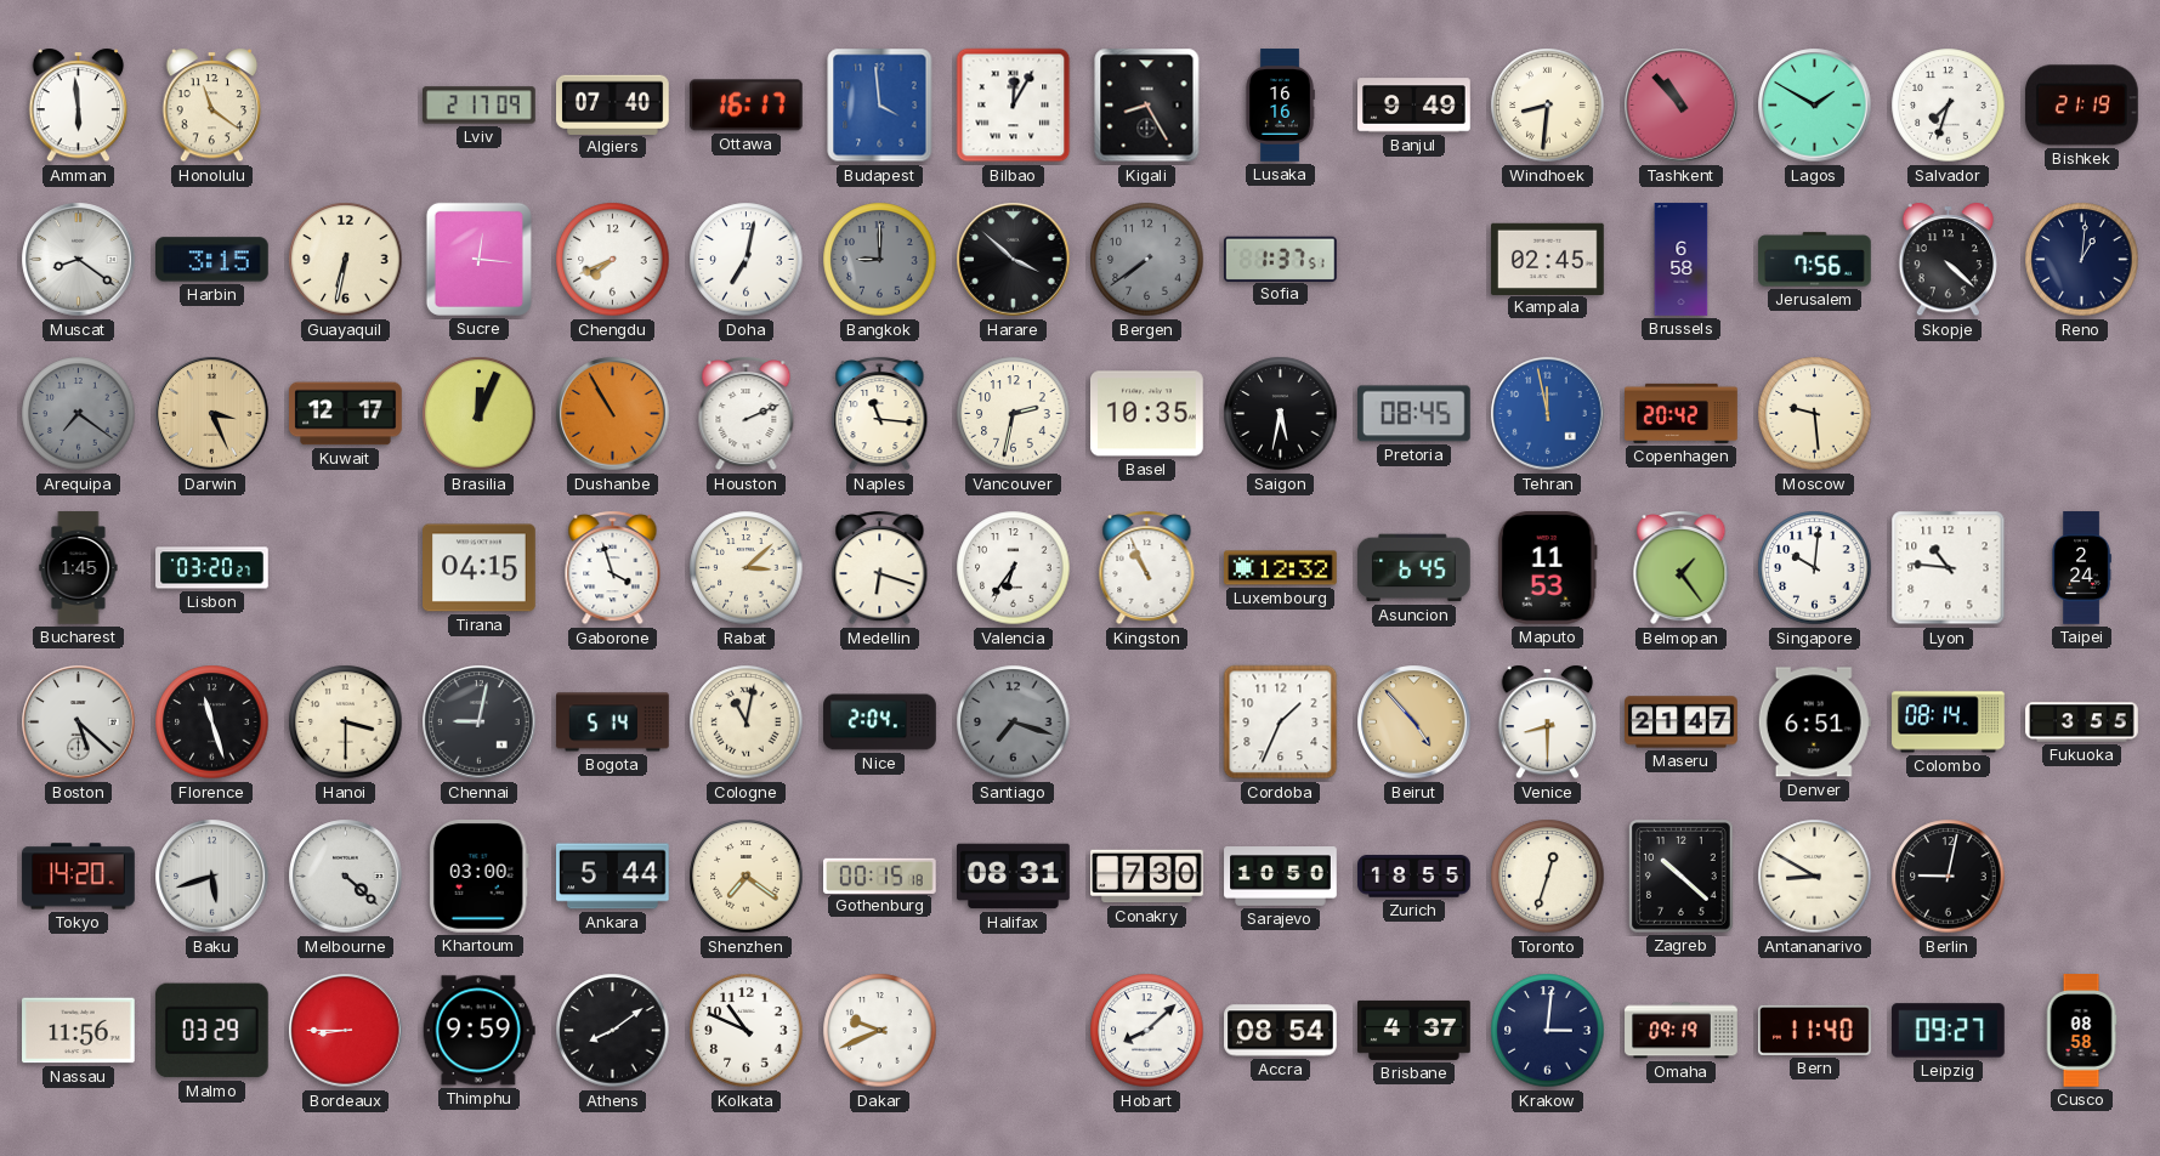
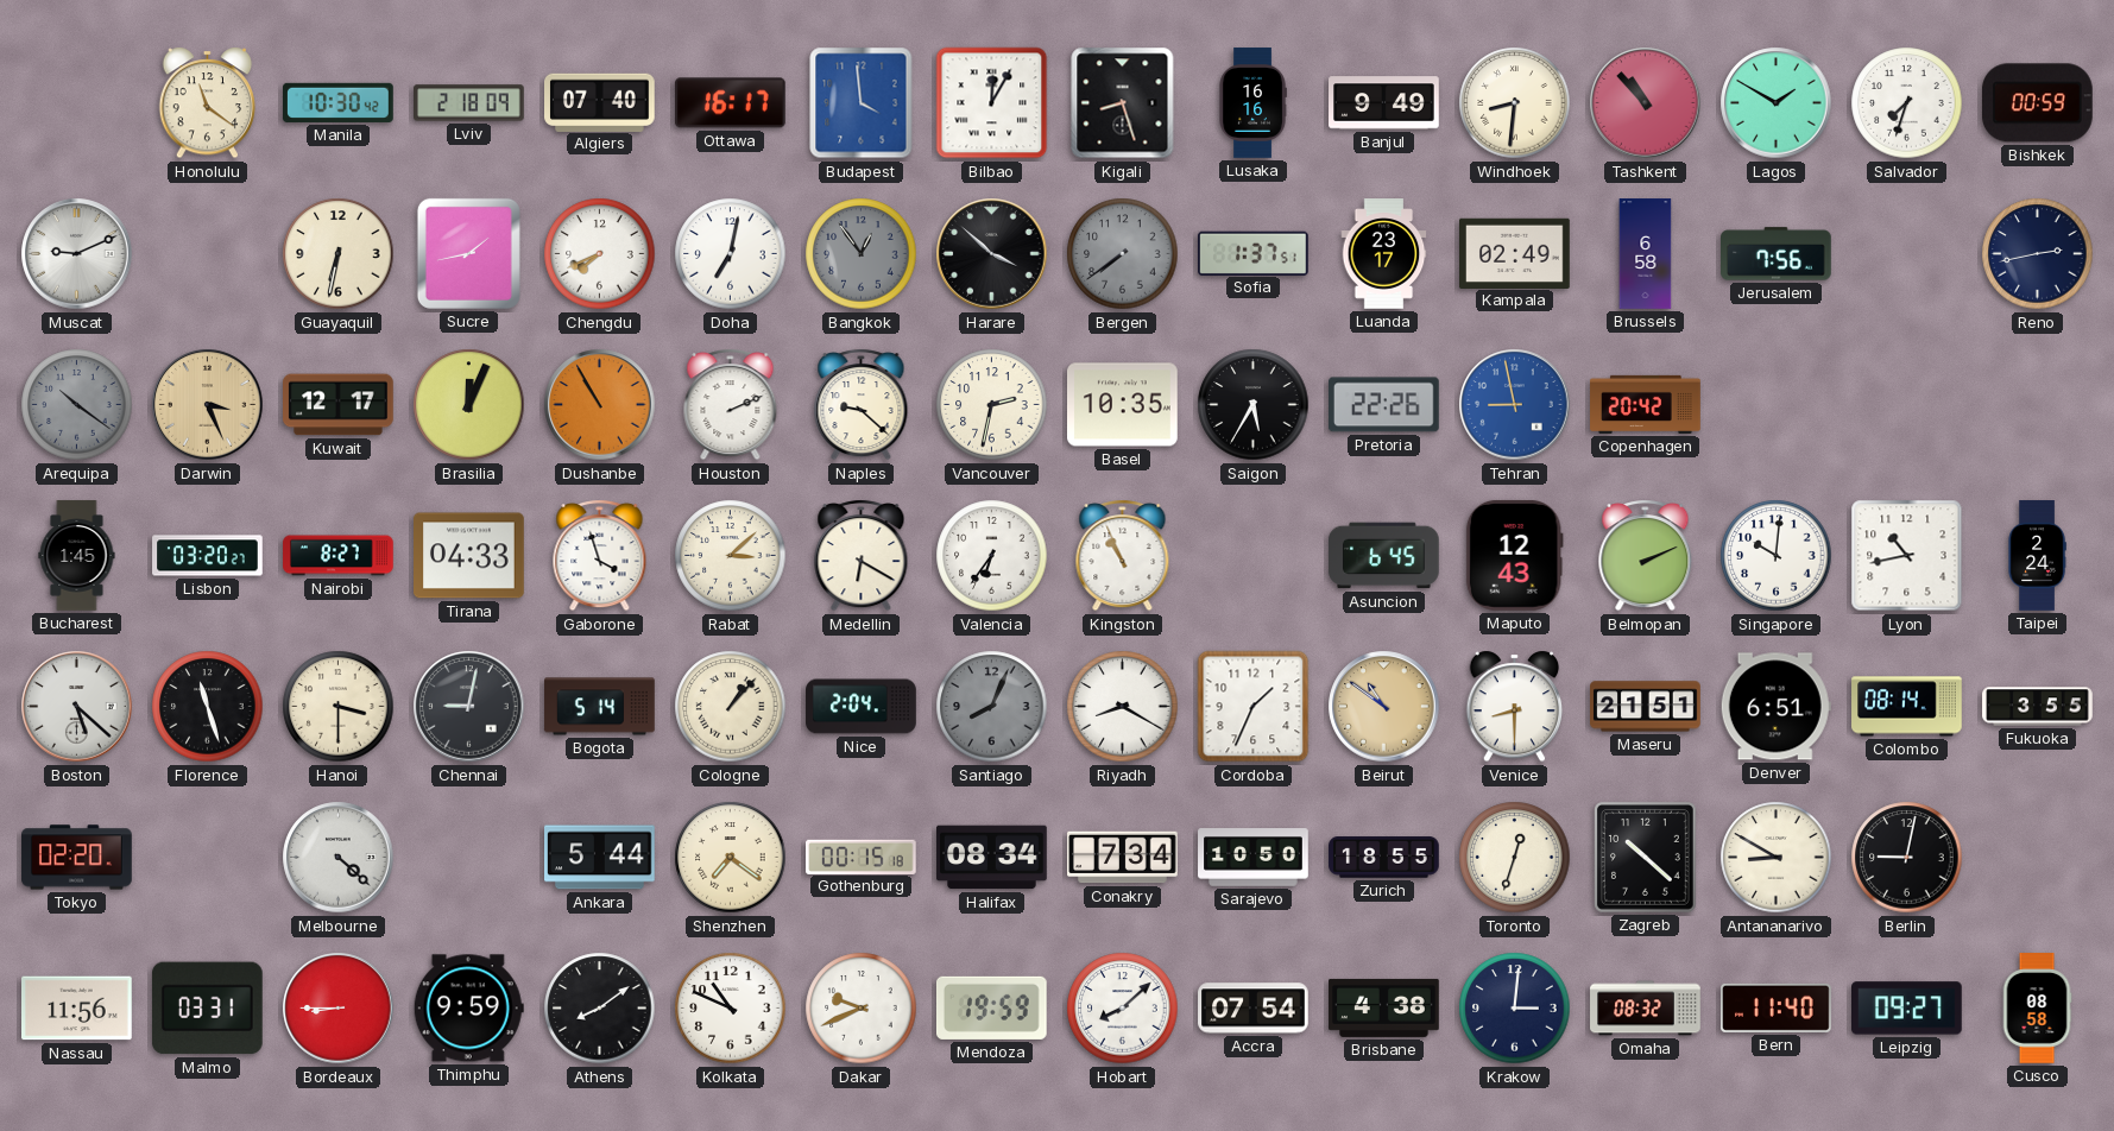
Amman: 5:59 -> none
Manila: none -> 10:30
Lviv: 2:17 -> 2:18
Kigali: 8:25 -> 8:27
Bishkek: 21:19 -> 00:59
Muscat: 8:21 -> 9:11
Harbin: 3:15 -> none
Sucre: 12:16 -> 1:43
Bangkok: 9:00 -> 12:54
Luanda: none -> 23:17
Kampala: 02:45 -> 02:49
Skopje: 4:22 -> none
Reno: 1:01 -> 2:43
Arequipa: 7:21 -> 10:21
Naples: 11:16 -> 9:22
Saigon: 5:32 -> 5:35
Pretoria: 08:45 -> 22:26
Tehran: 11:58 -> 8:58
Moscow: 9:29 -> none
Nairobi: none -> 8:27
Tirana: 04:15 -> 04:33
Medellin: 6:18 -> 6:20
Luxembourg: 12:32 -> none
Maputo: 11:53 -> 12:43
Belmopan: 1:24 -> 2:11
Lyon: 10:46 -> 10:43
Cologne: 11:02 -> 1:07
Santiago: 7:18 -> 8:04
Riyadh: none -> 8:20
Beirut: 4:53 -> 10:51
Maseru: 21:47 -> 21:51
Tokyo: 14:20 -> 02:20
Baku: 5:42 -> none
Khartoum: 03:00 -> none
Halifax: 08:31 -> 08:34
Conakry: 7:30 -> 7:34
Malmo: 03:29 -> 03:31
Mendoza: none -> 19:59
Accra: 08:54 -> 07:54
Brisbane: 4:37 -> 4:38
Omaha: 09:19 -> 08:32
